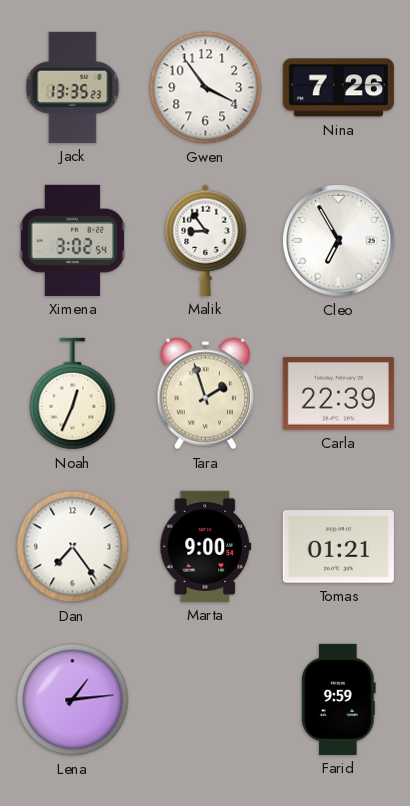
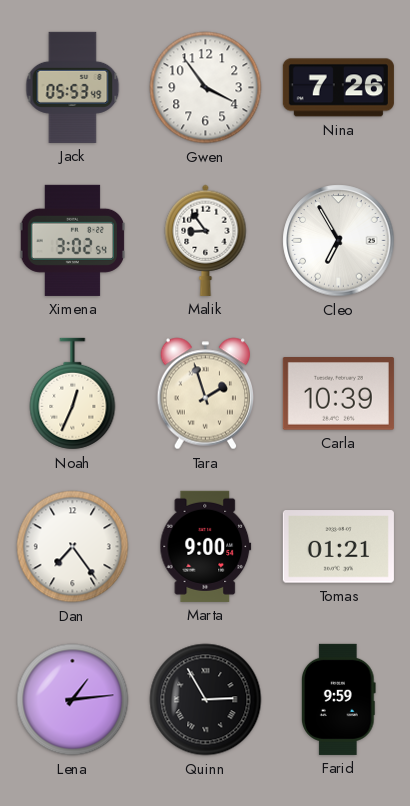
Jack: 13:35 -> 05:53
Carla: 22:39 -> 10:39
Quinn: none -> 2:55
